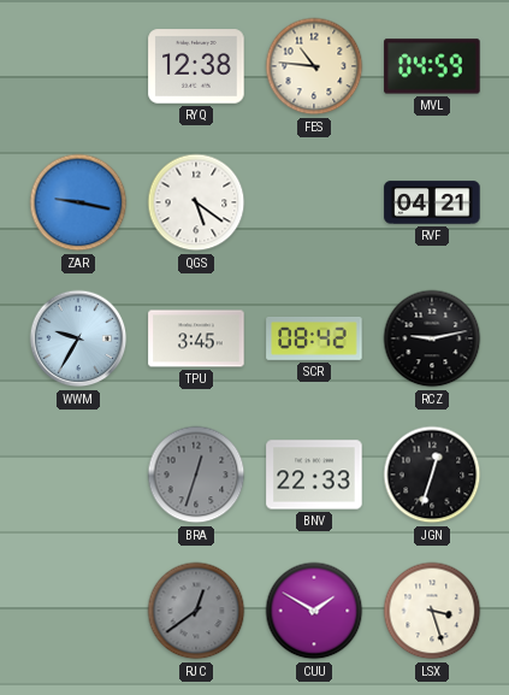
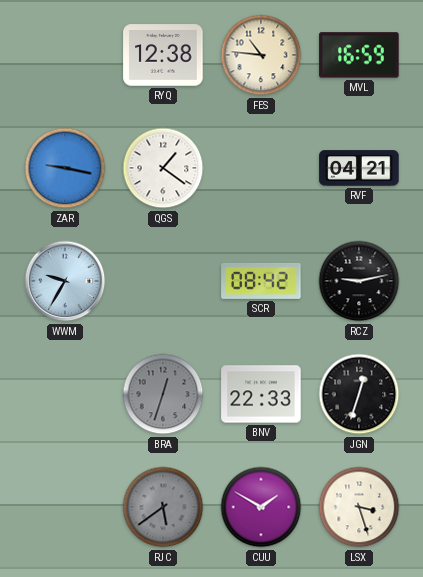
MVL: 04:59 -> 16:59
QGS: 5:21 -> 1:21
TPU: 3:45 -> none
RJC: 12:39 -> 5:39
